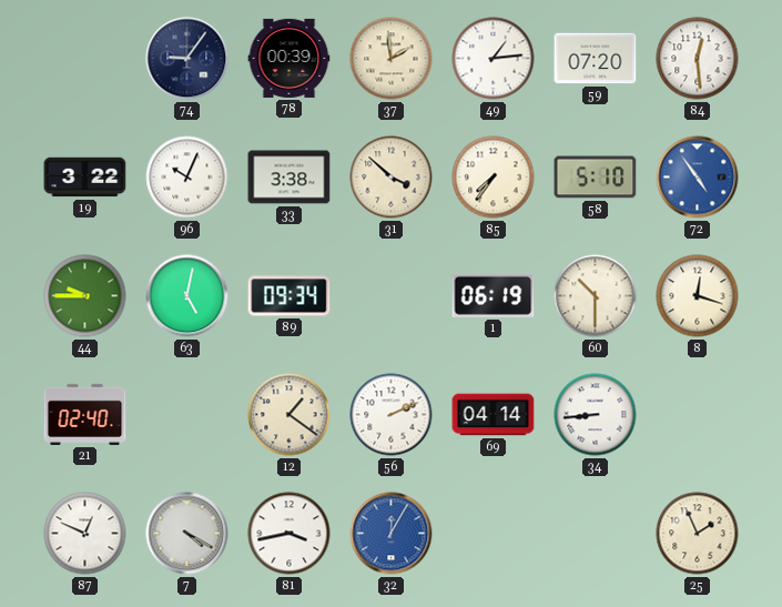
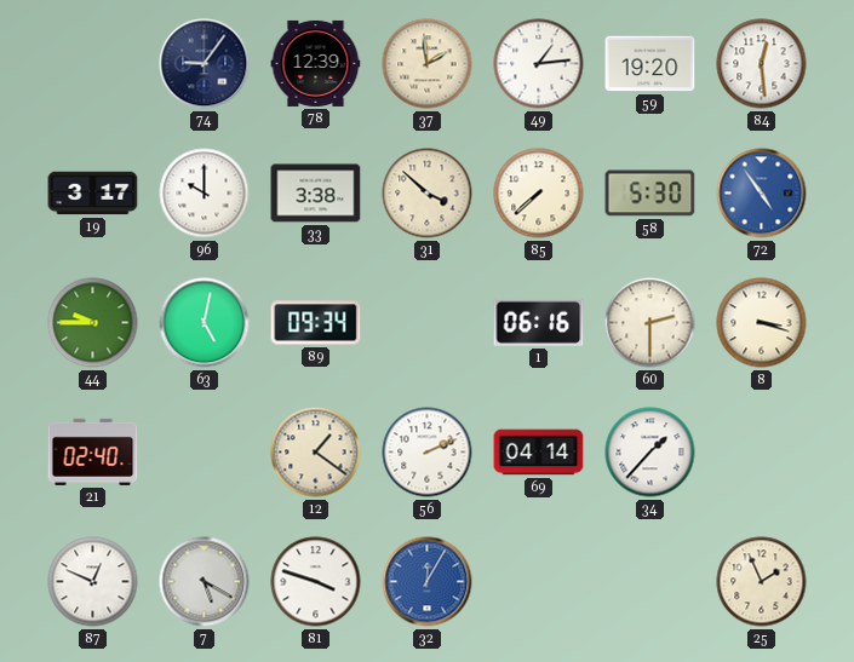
78: 00:39 -> 12:39
59: 07:20 -> 19:20
19: 3:22 -> 3:17
96: 10:04 -> 10:00
85: 7:36 -> 7:38
58: 5:10 -> 5:30
1: 06:19 -> 06:16
60: 10:30 -> 2:30
8: 12:18 -> 3:18
34: 8:44 -> 1:37
7: 4:20 -> 5:20
81: 3:43 -> 3:48
